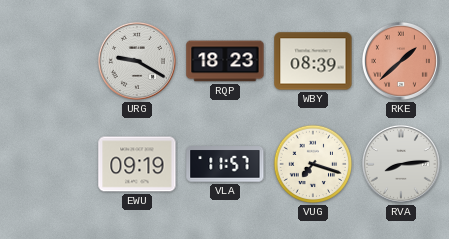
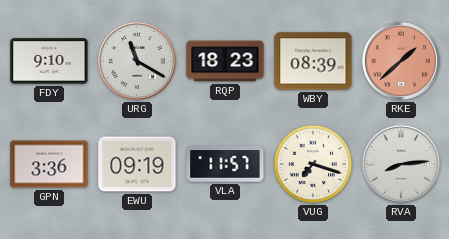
FDY: none -> 9:10
URG: 9:20 -> 11:20
GPN: none -> 3:36
